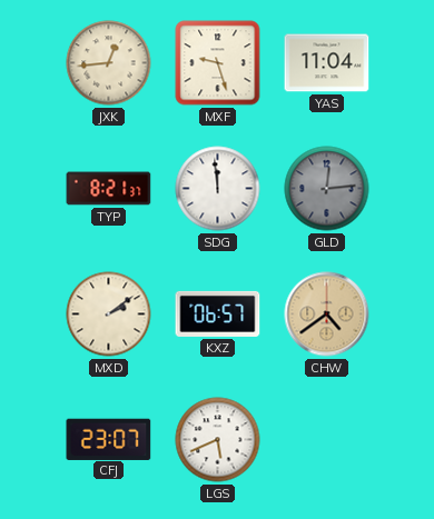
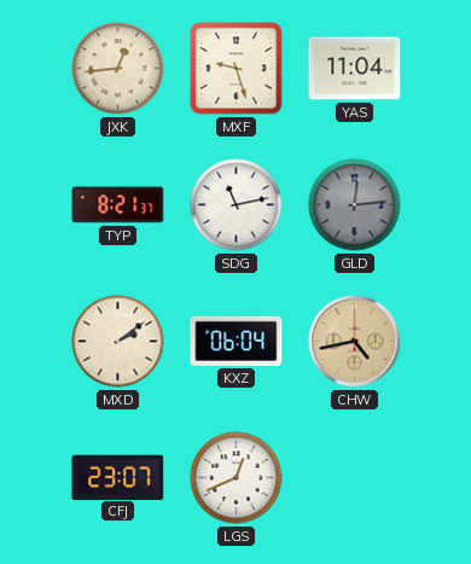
SDG: 11:59 -> 11:13
KXZ: 06:57 -> 06:04
CHW: 4:39 -> 4:43
LGS: 5:41 -> 12:41
